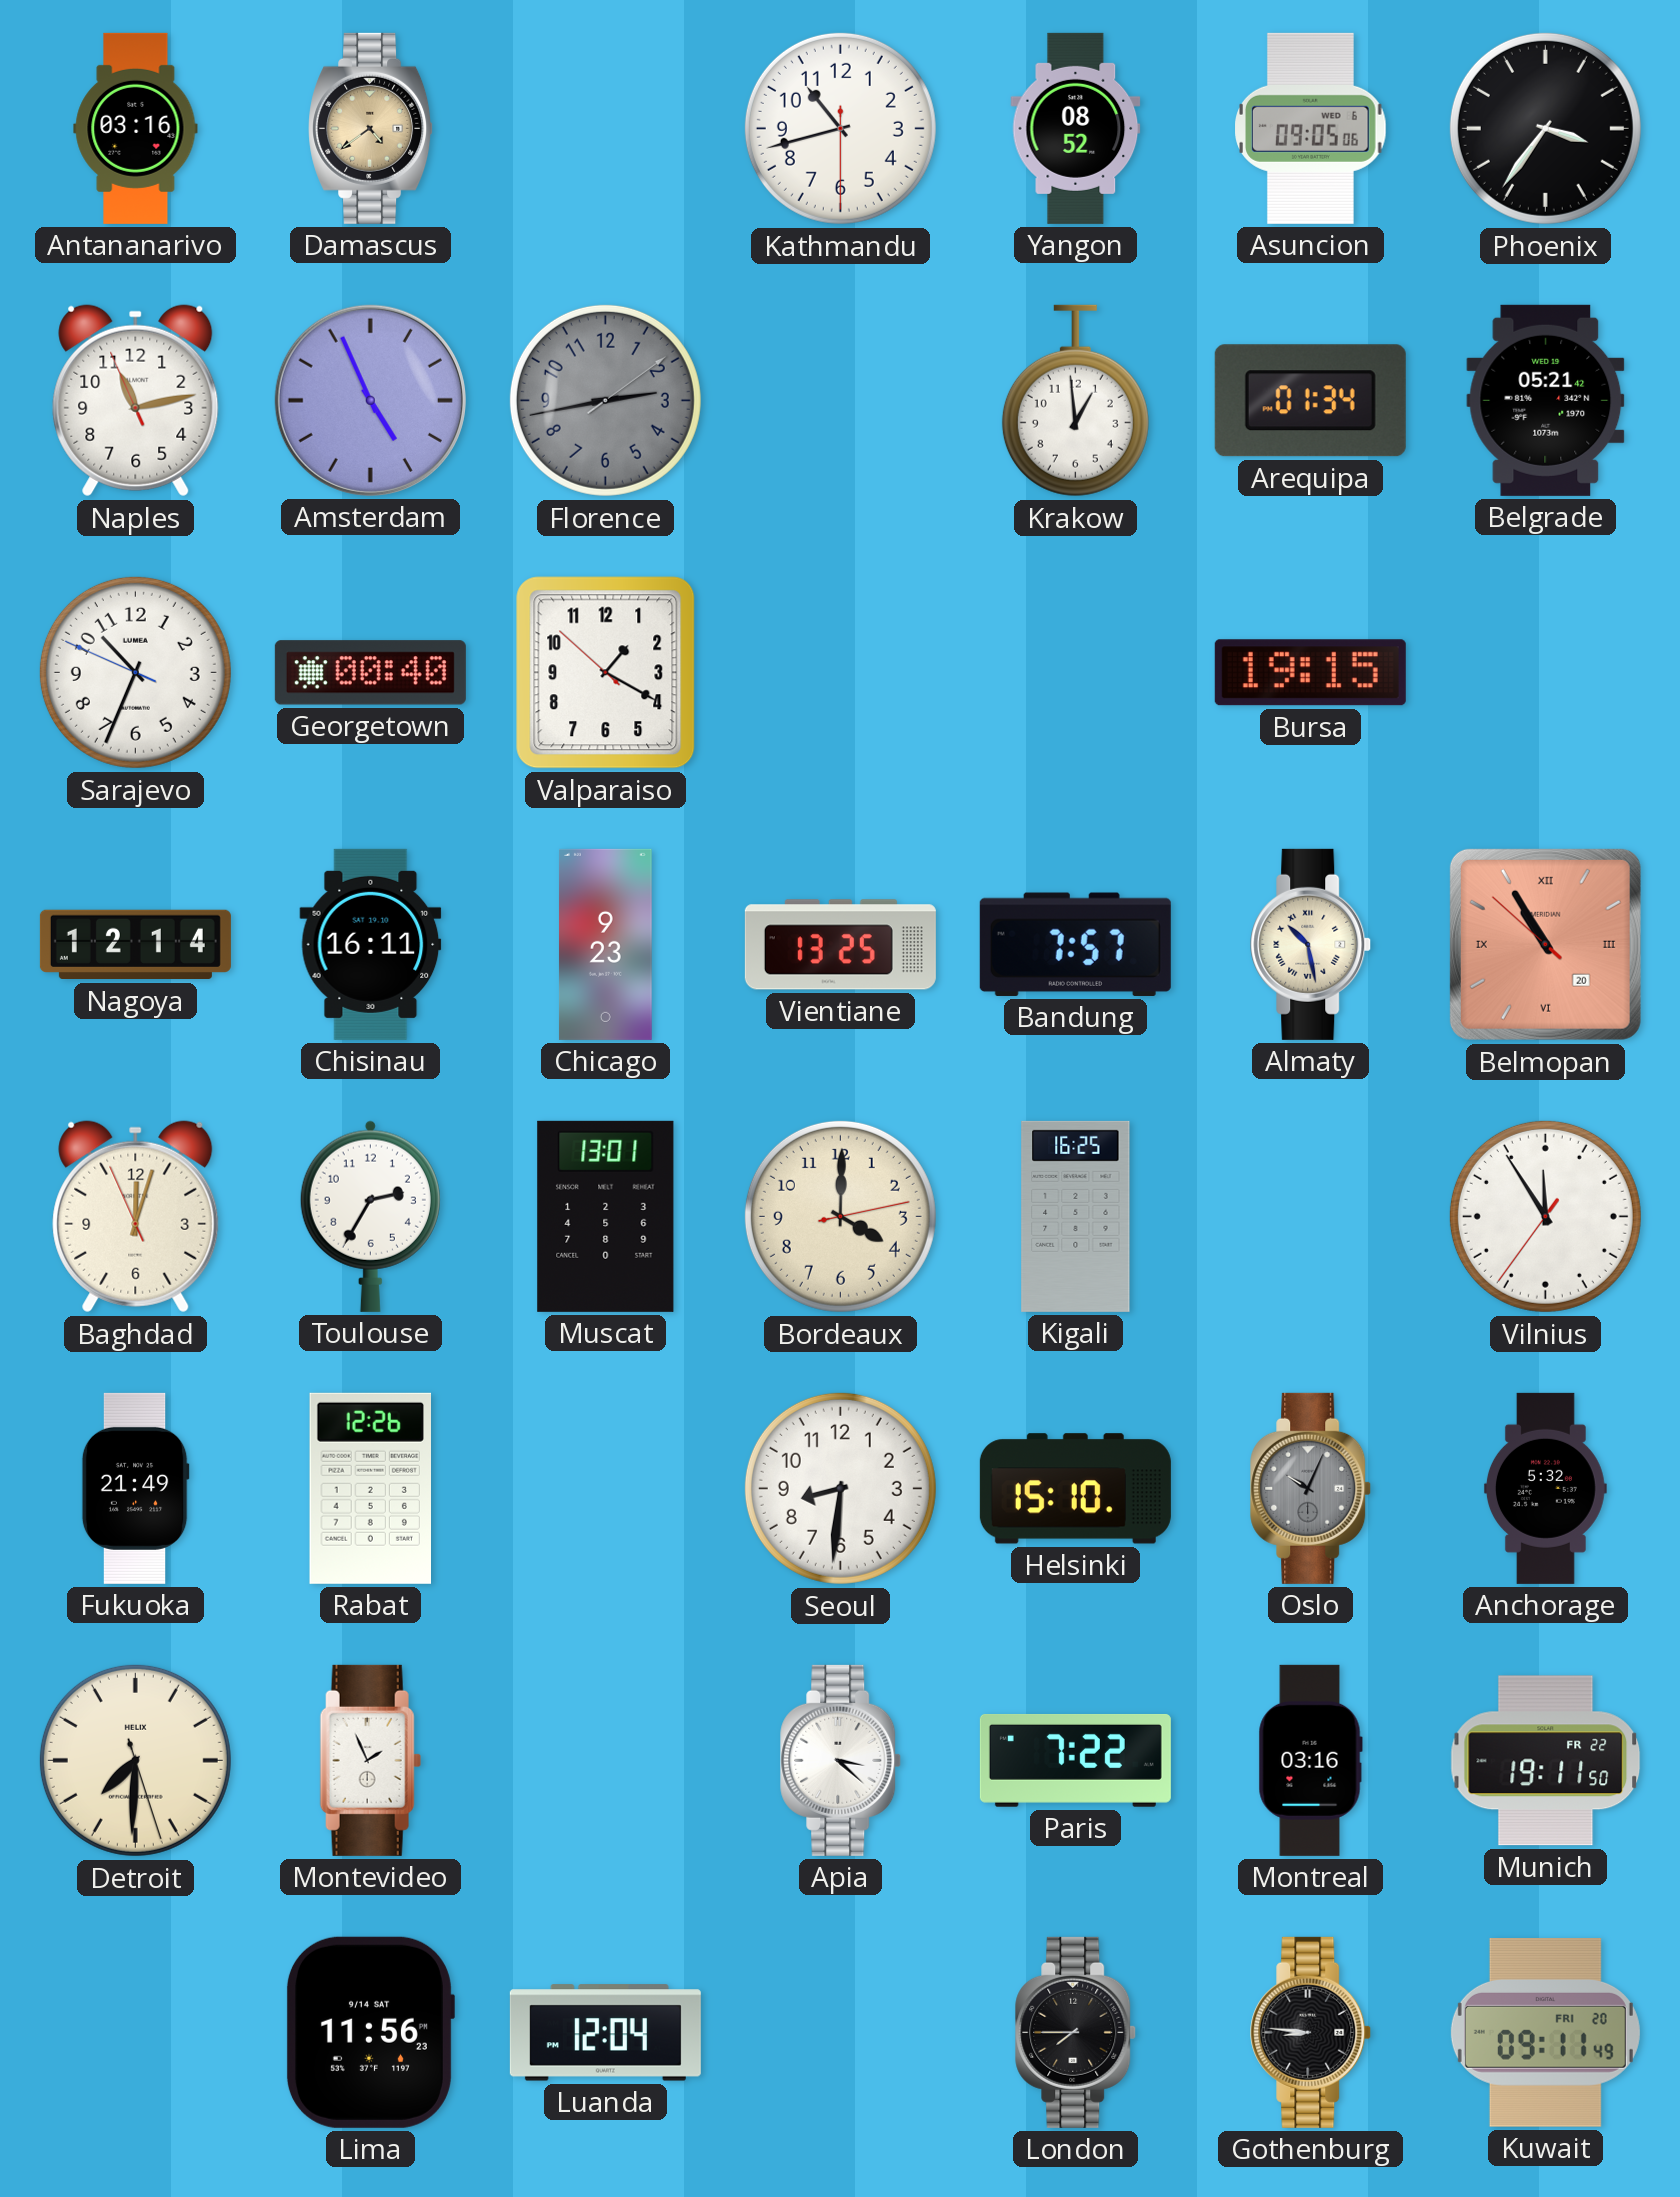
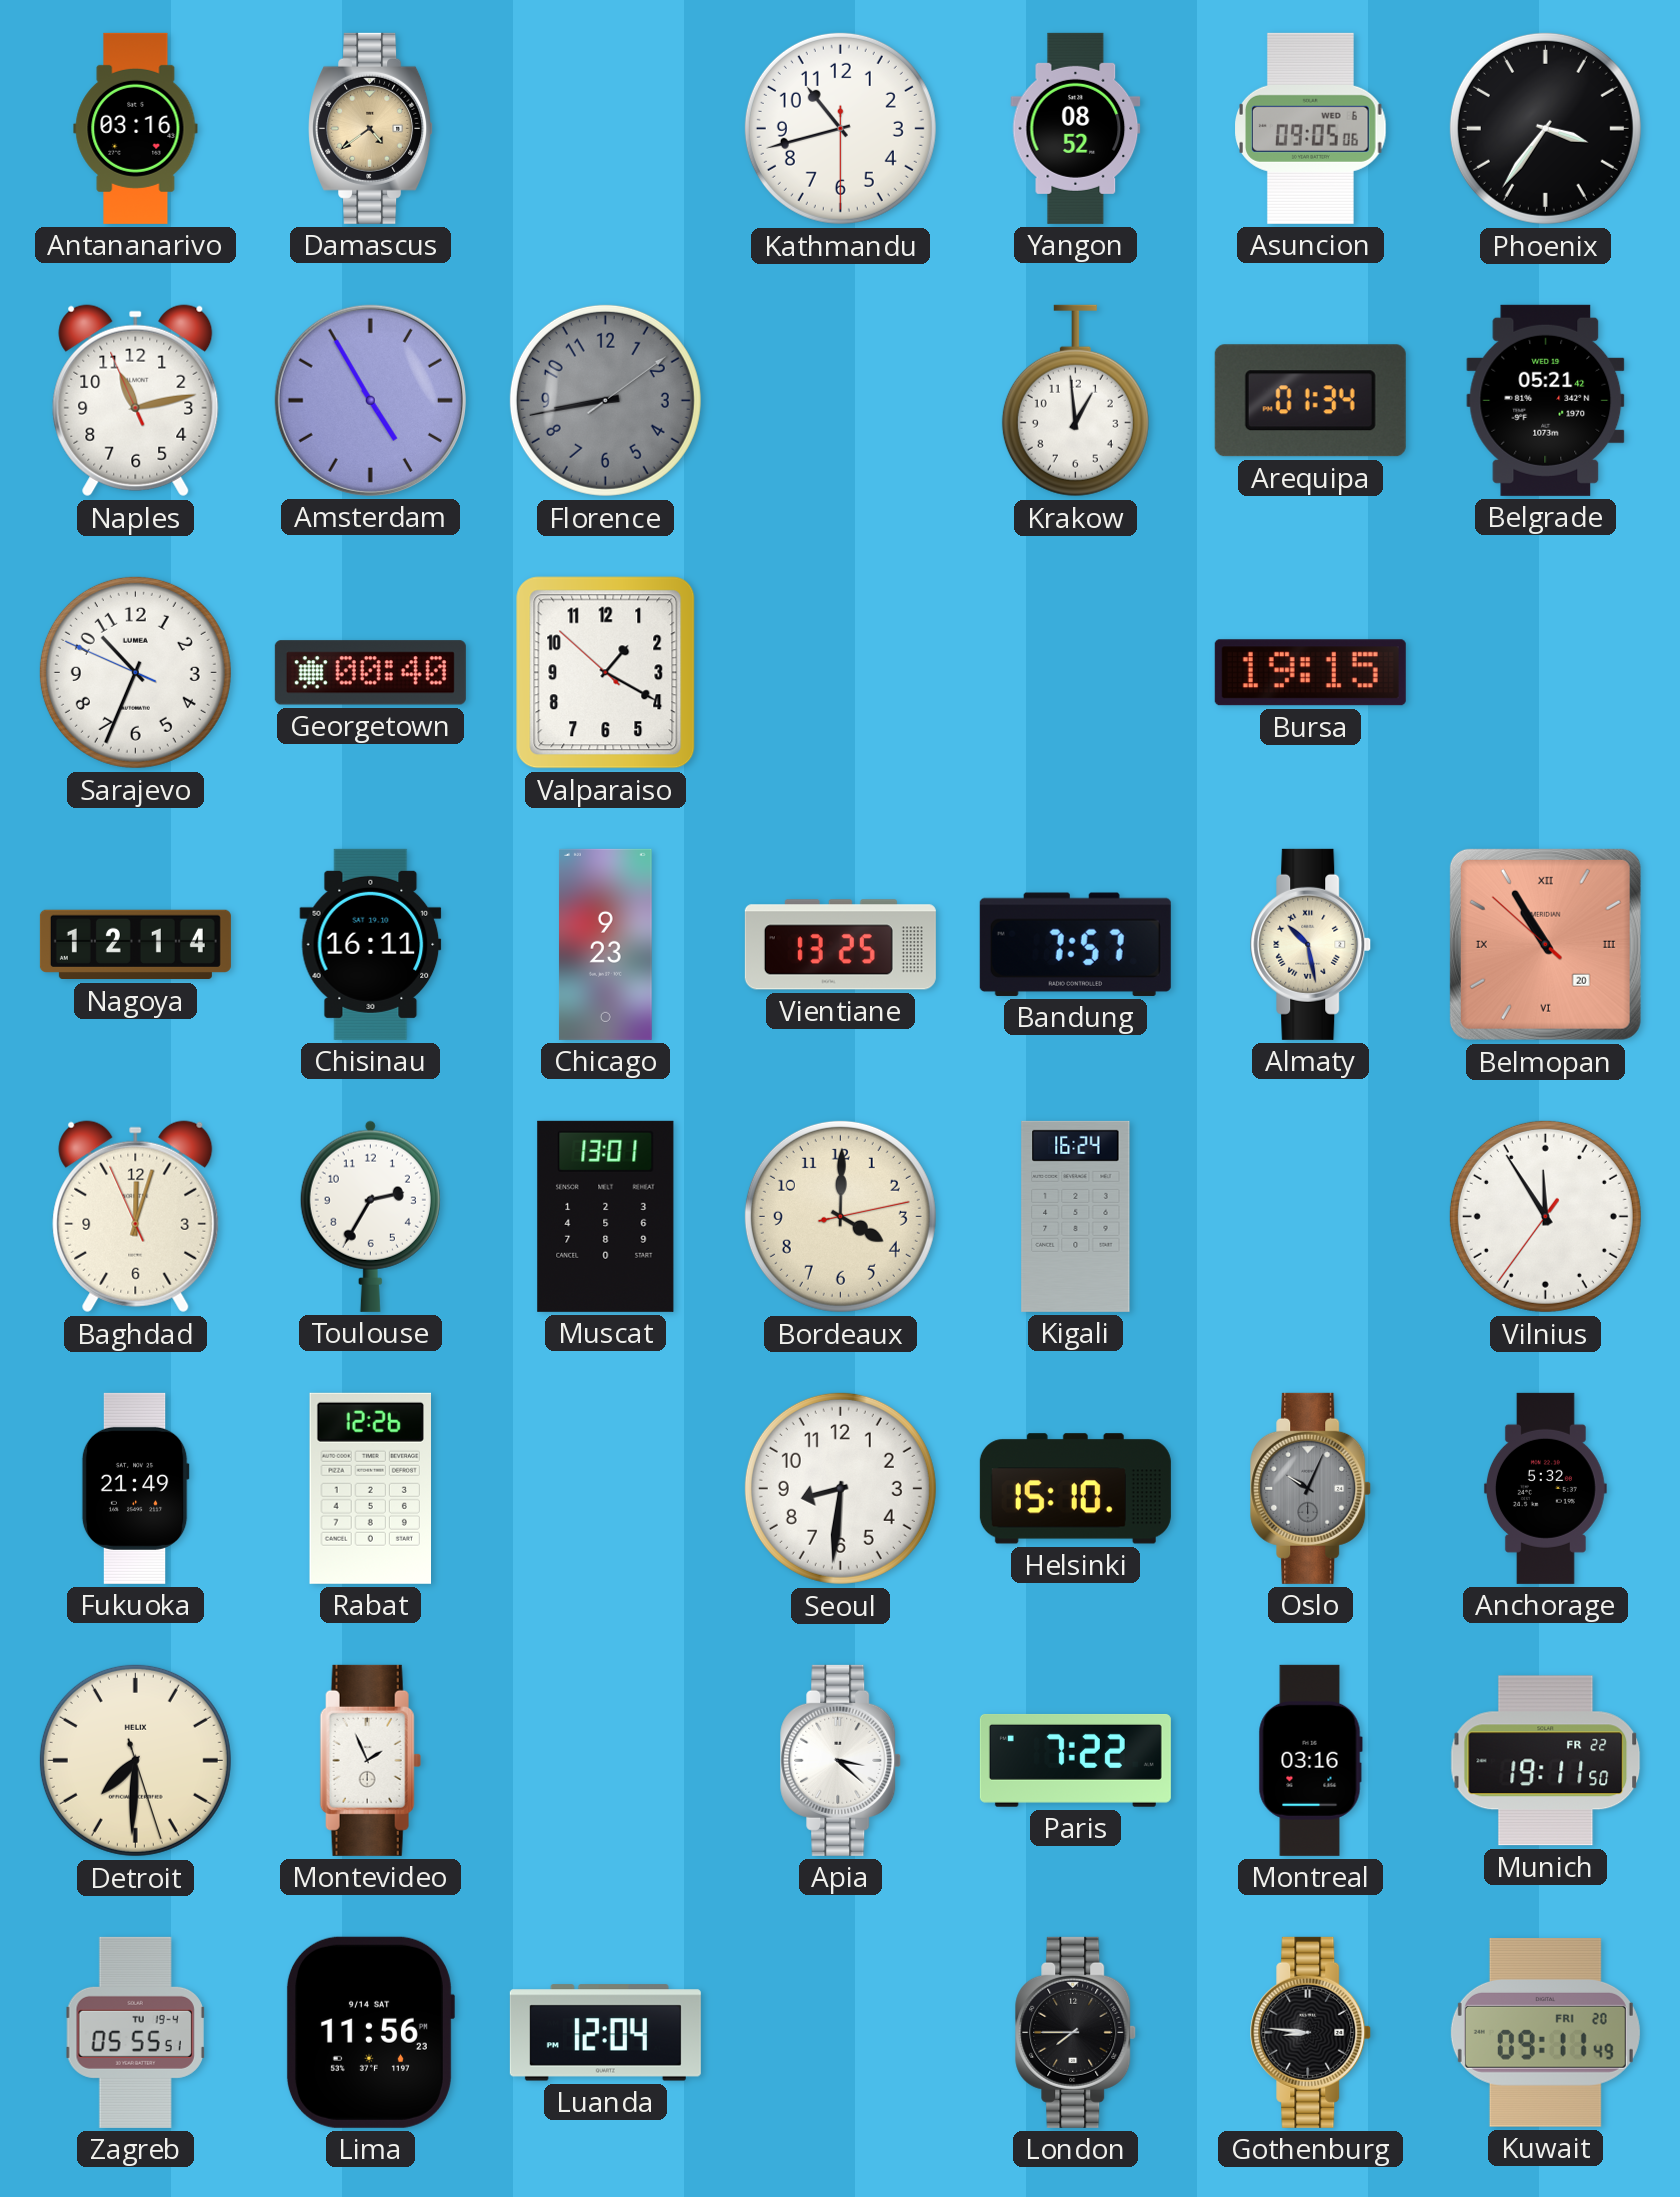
Amsterdam: 4:56 -> 4:55
Florence: 2:43 -> 8:43
Kigali: 16:25 -> 16:24
Zagreb: none -> 05:55
